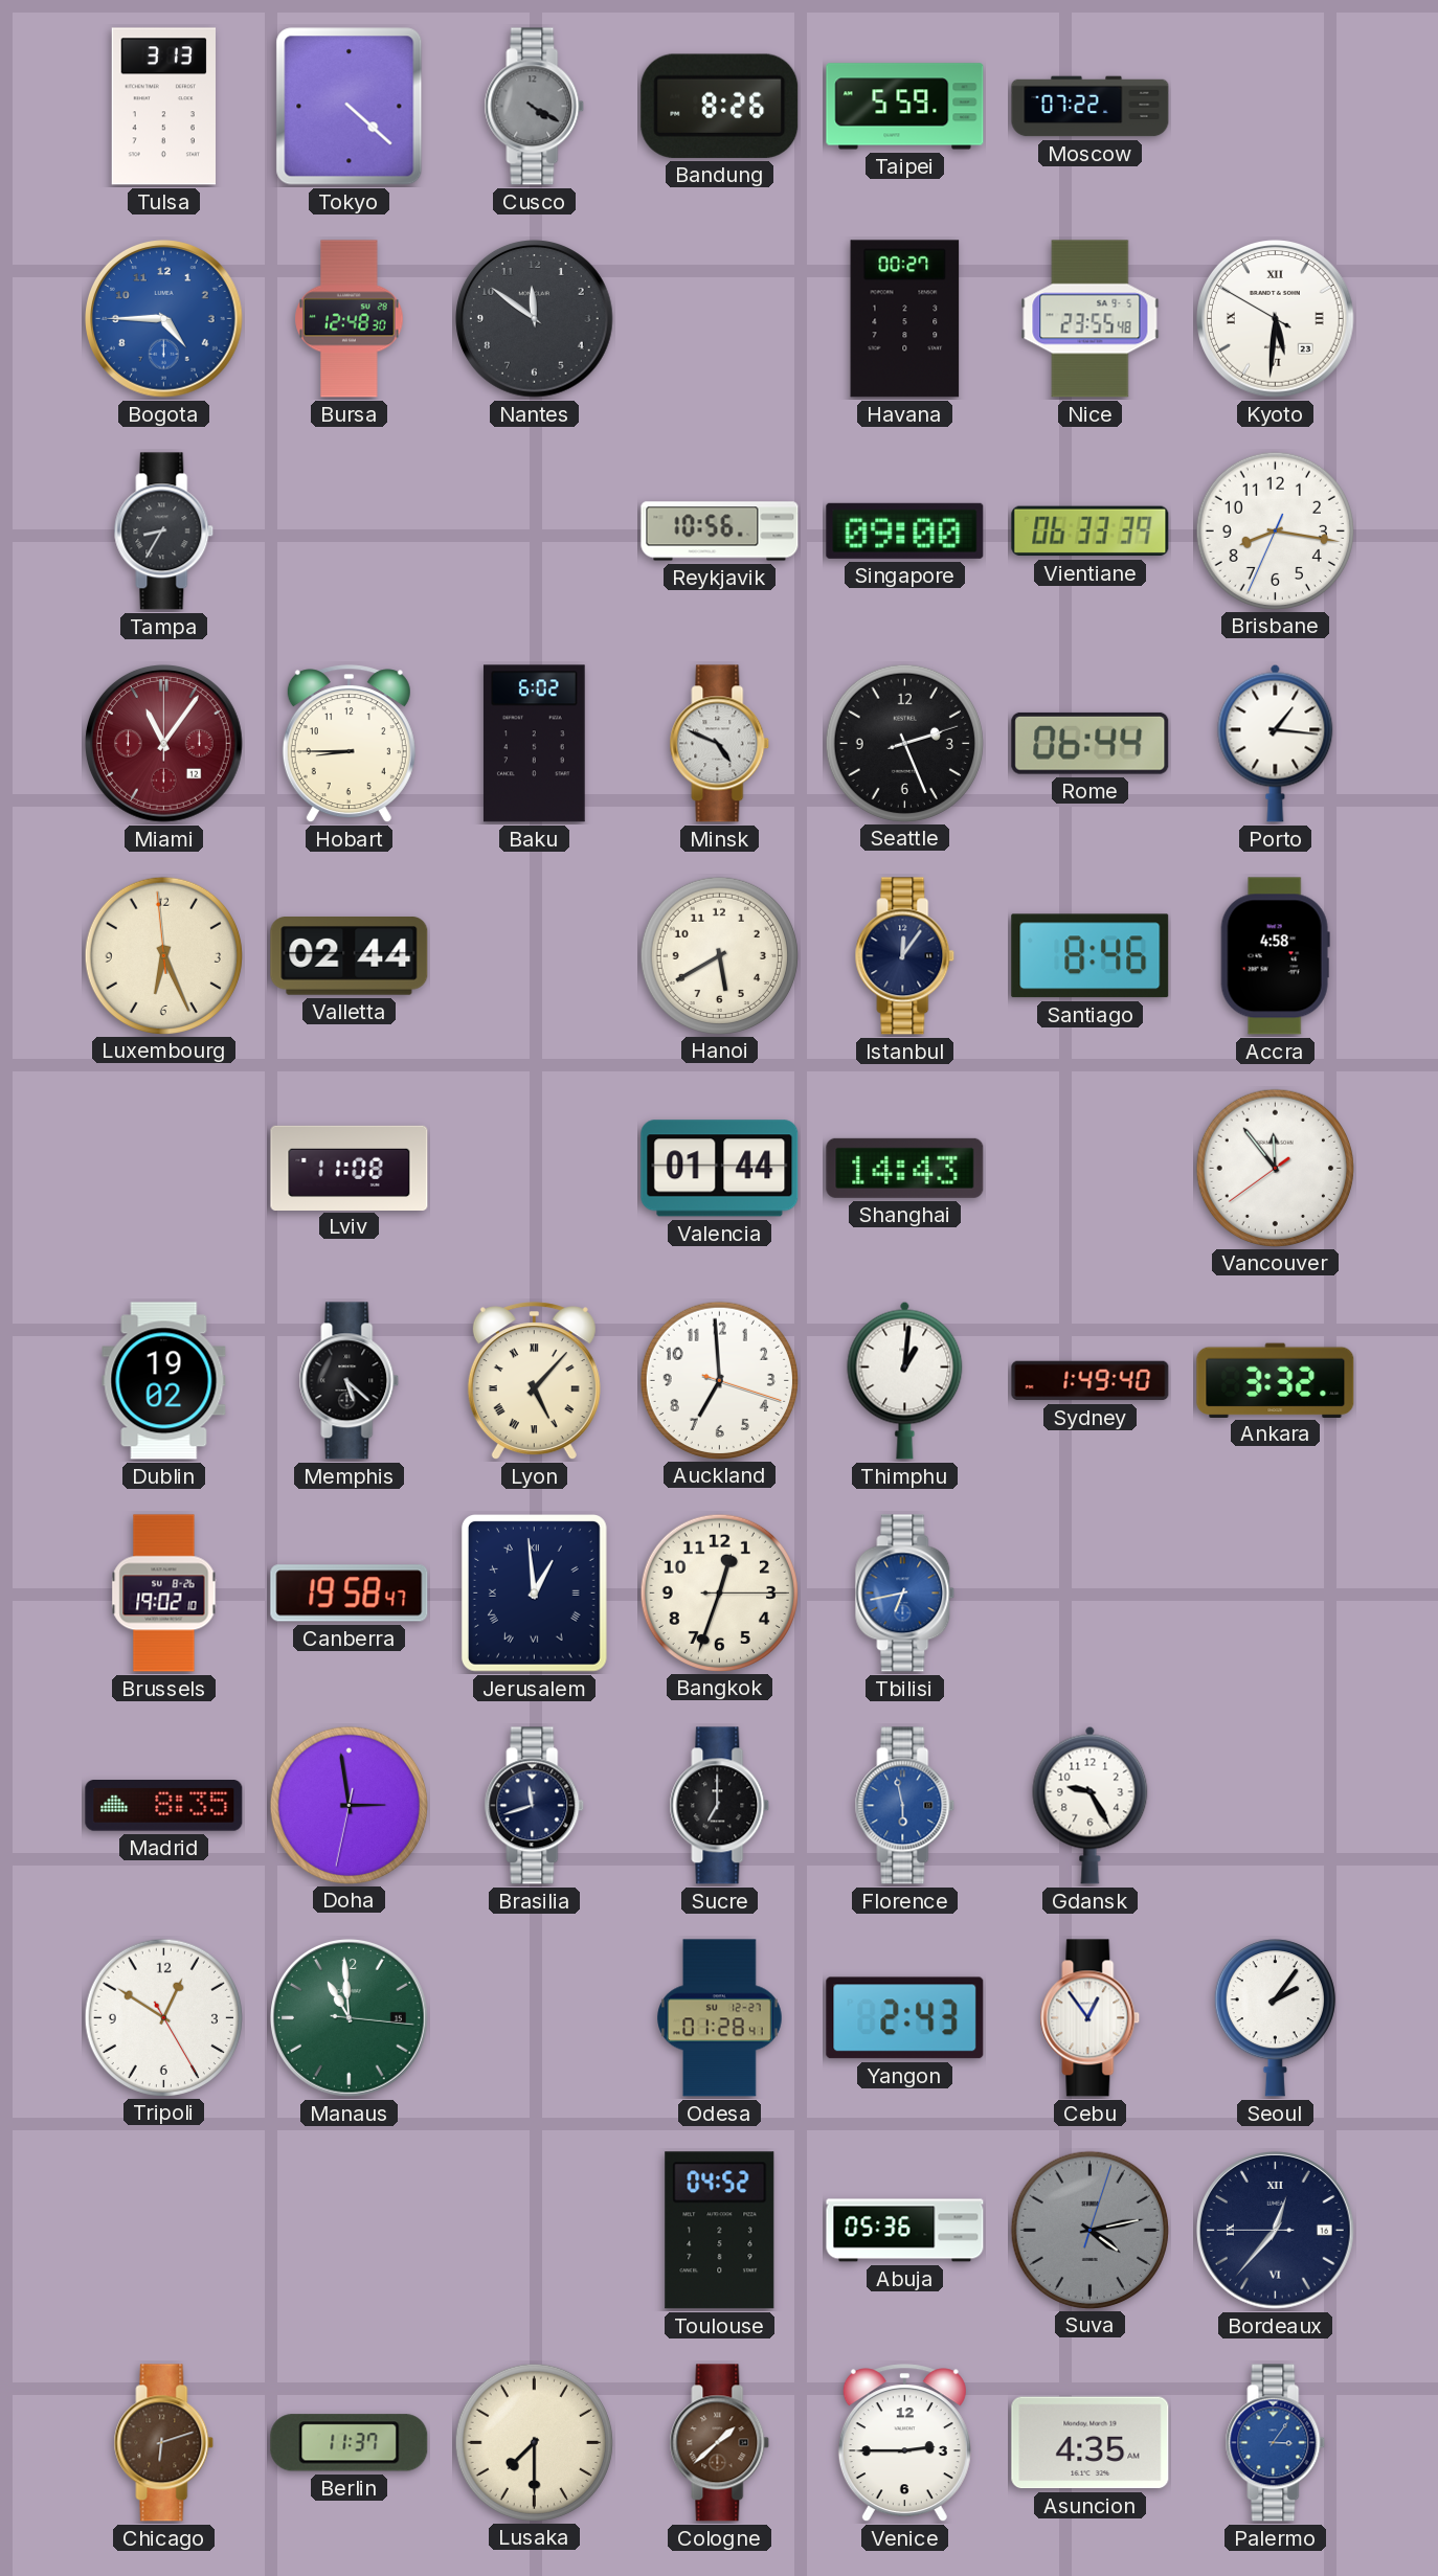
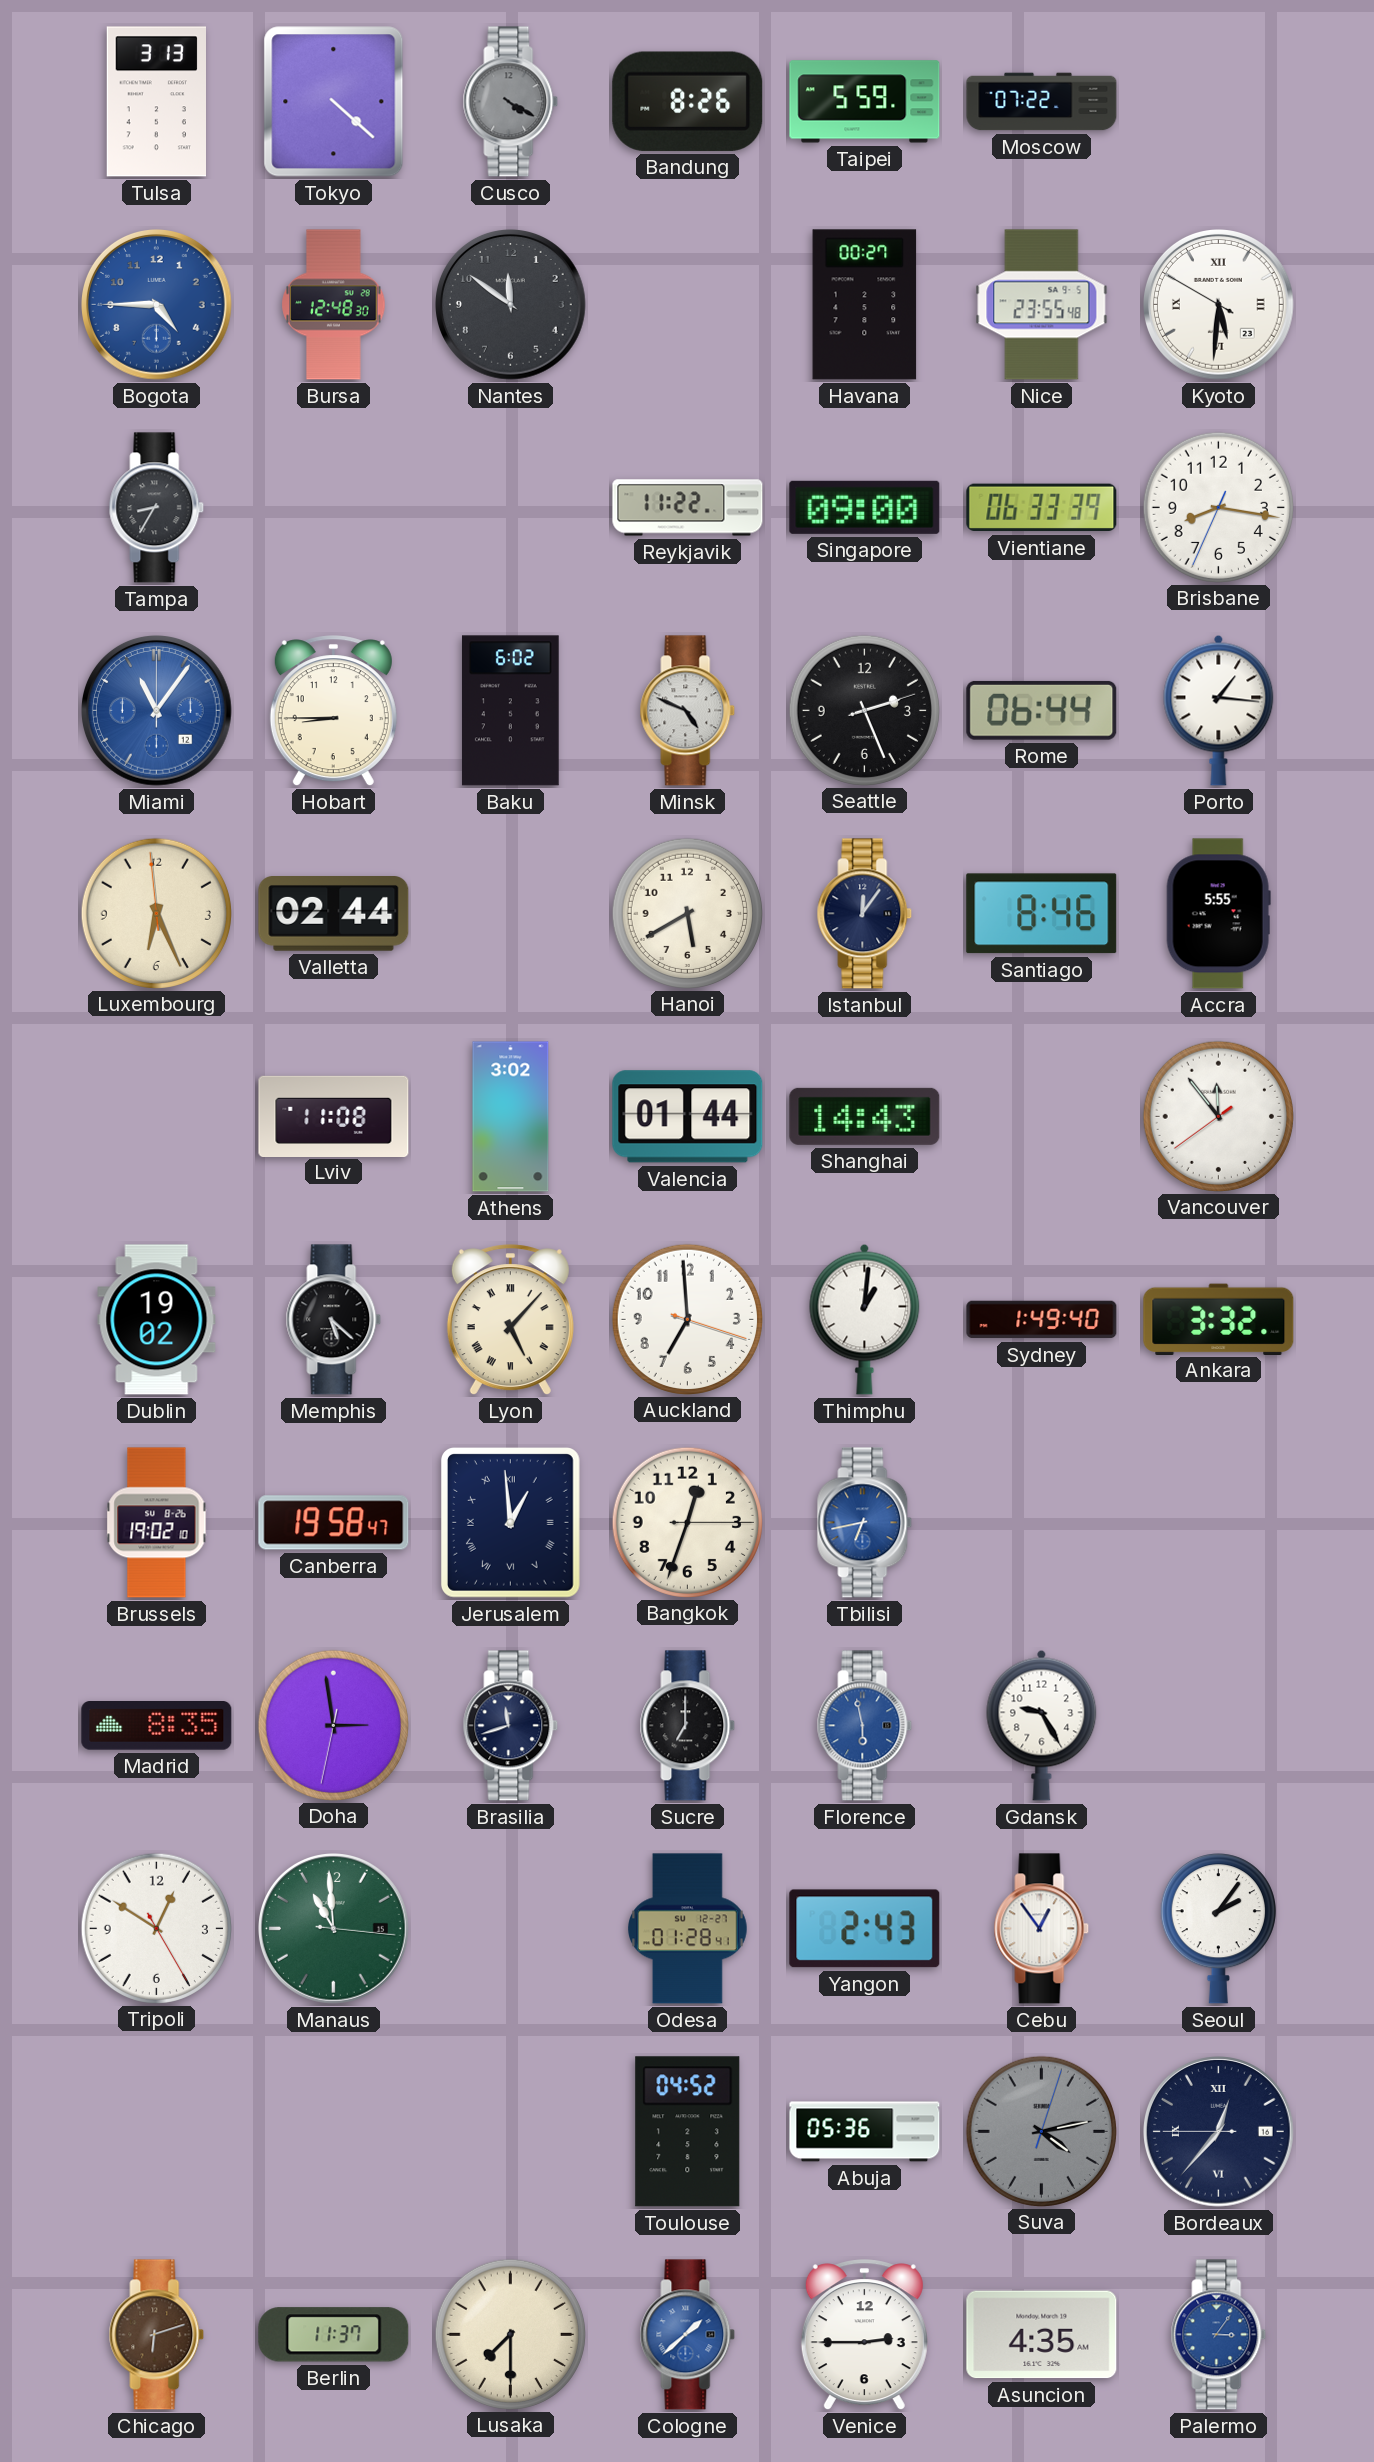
Reykjavik: 10:56 -> 11:22
Miami dial: burgundy -> blue
Accra: 4:58 -> 5:55
Athens: none -> 3:02
Cologne dial: brown -> blue
